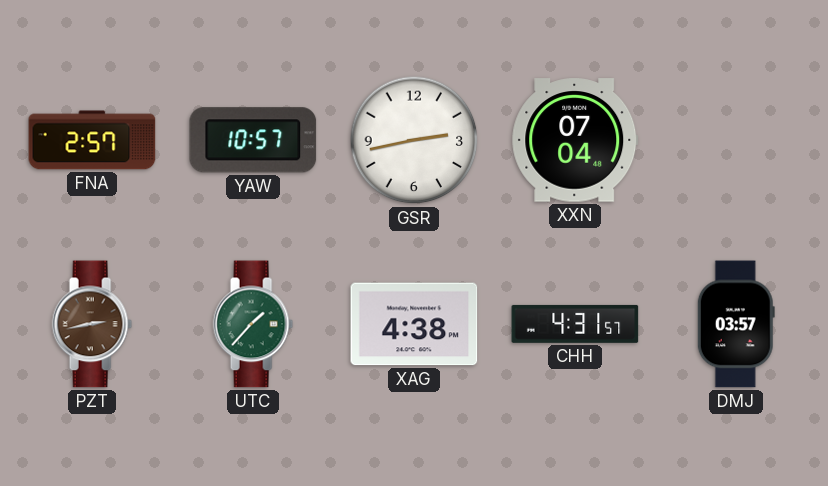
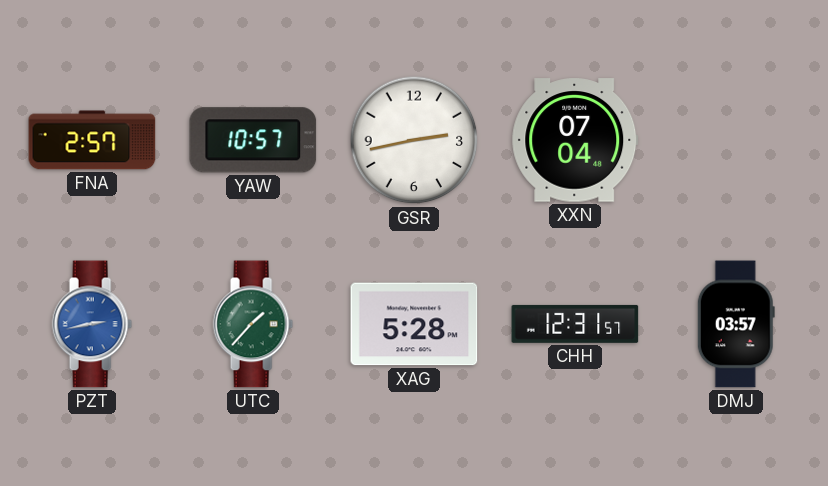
PZT dial: brown -> blue
XAG: 4:38 -> 5:28
CHH: 4:31 -> 12:31
